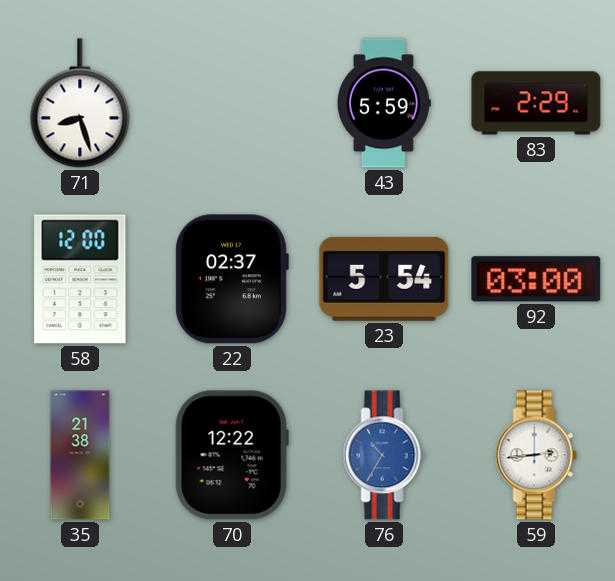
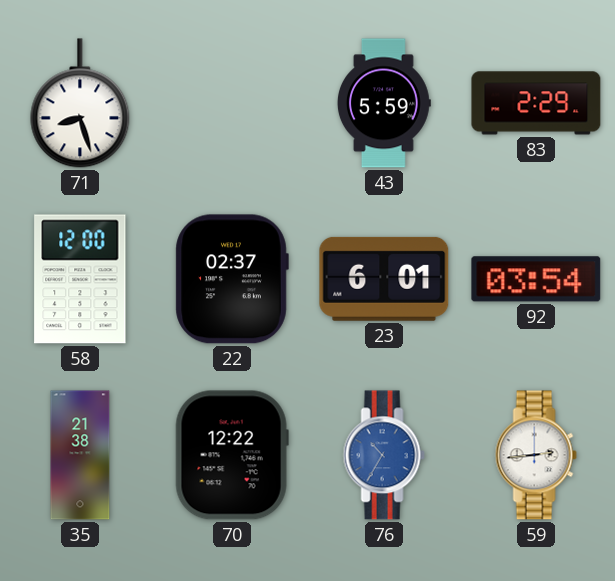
23: 5:54 -> 6:01
92: 03:00 -> 03:54
